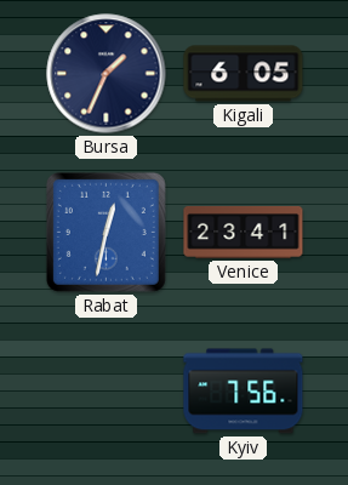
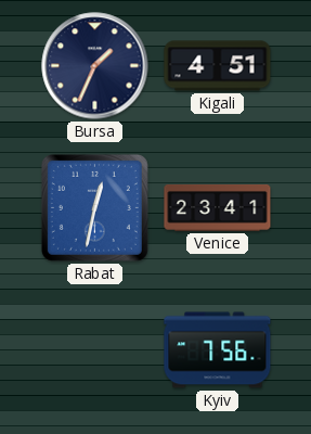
Kigali: 6:05 -> 4:51
